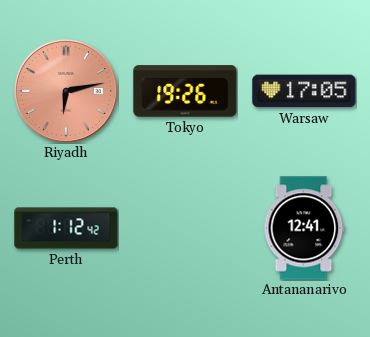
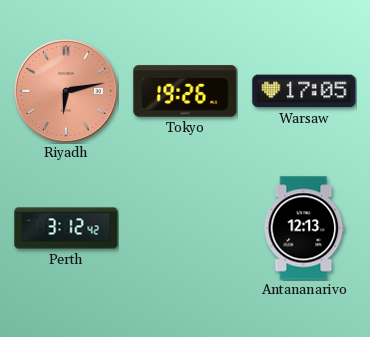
Perth: 1:12 -> 3:12
Antananarivo: 12:41 -> 12:13
